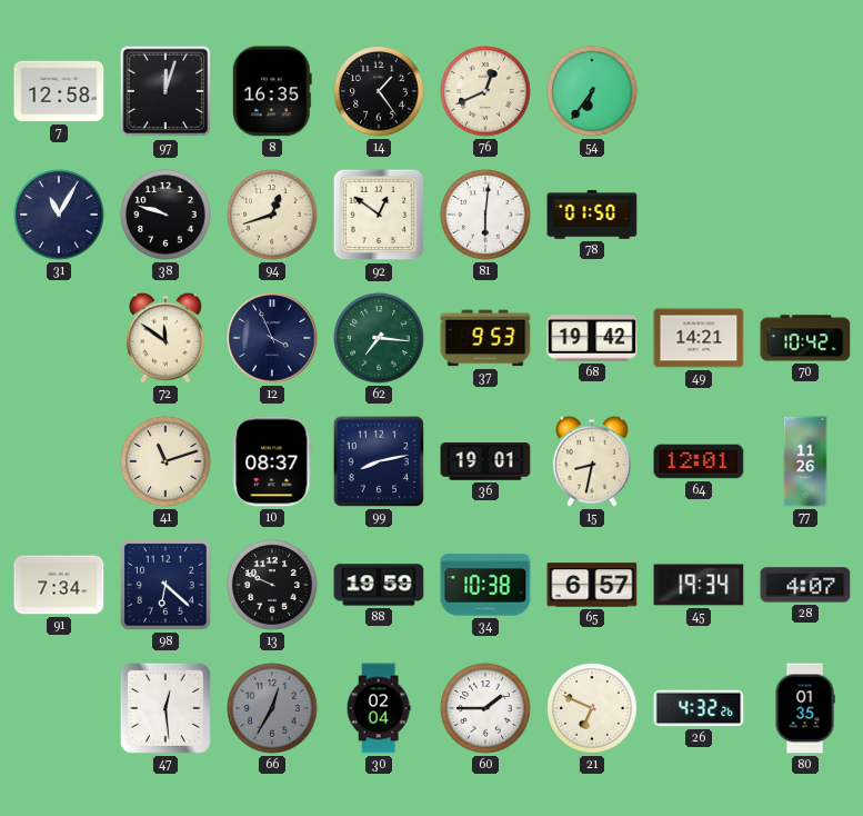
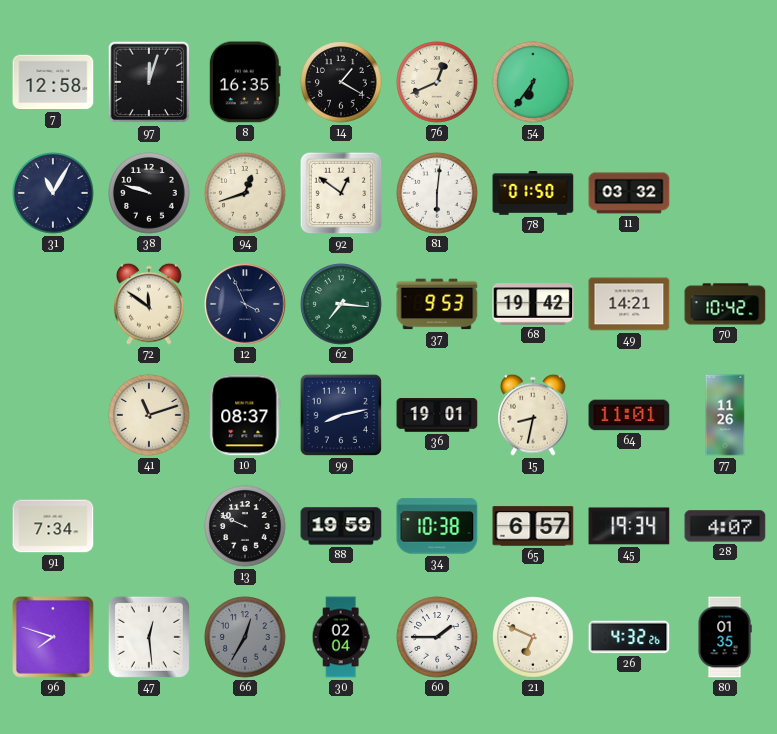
14: 1:24 -> 1:20
11: none -> 03:32
64: 12:01 -> 11:01
98: 6:22 -> none
96: none -> 7:48
